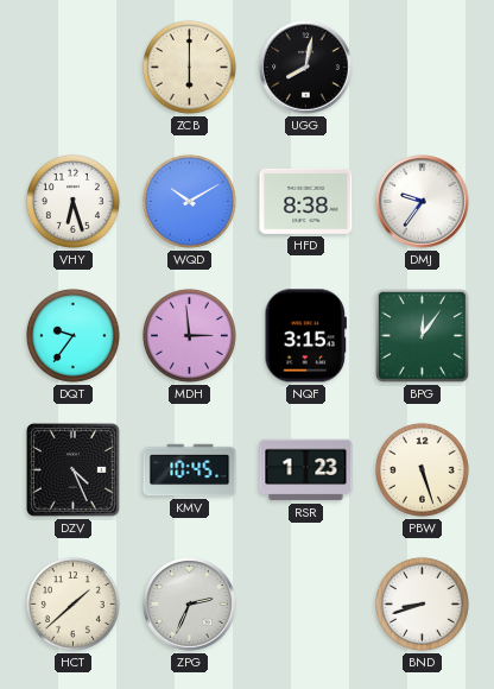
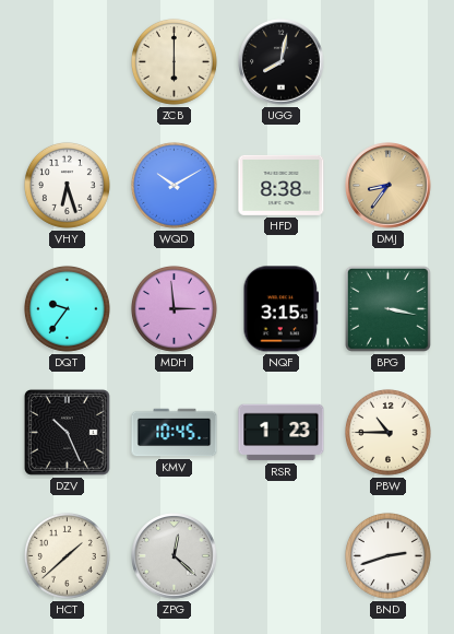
DMJ: 9:36 -> 8:36
DMJ dial: white -> champagne
BPG: 12:06 -> 3:17
DZV: 4:26 -> 10:26
PBW: 5:27 -> 10:45
ZPG: 2:34 -> 12:22
BND: 8:42 -> 2:42
